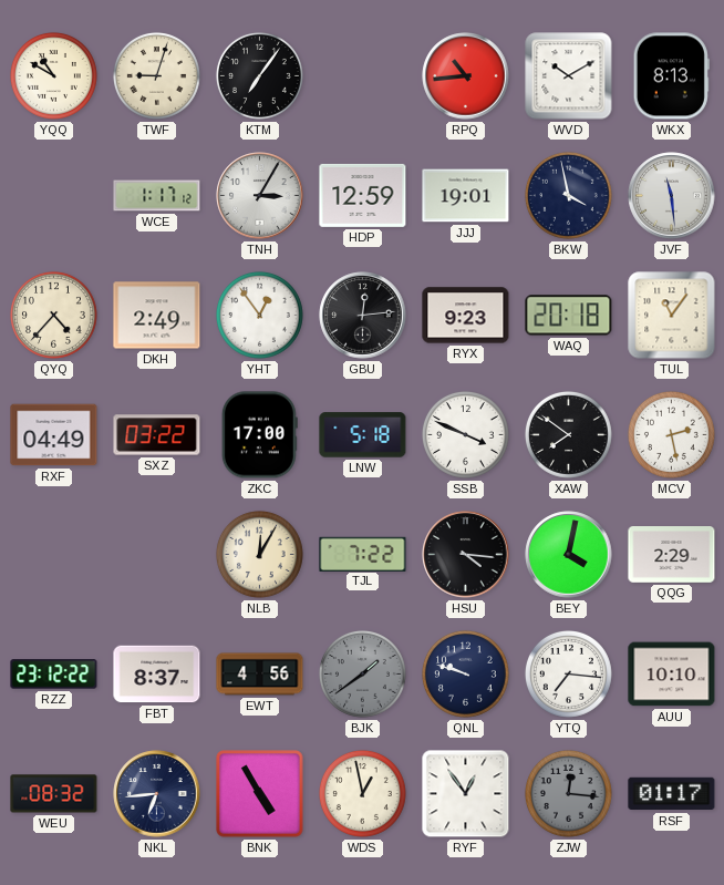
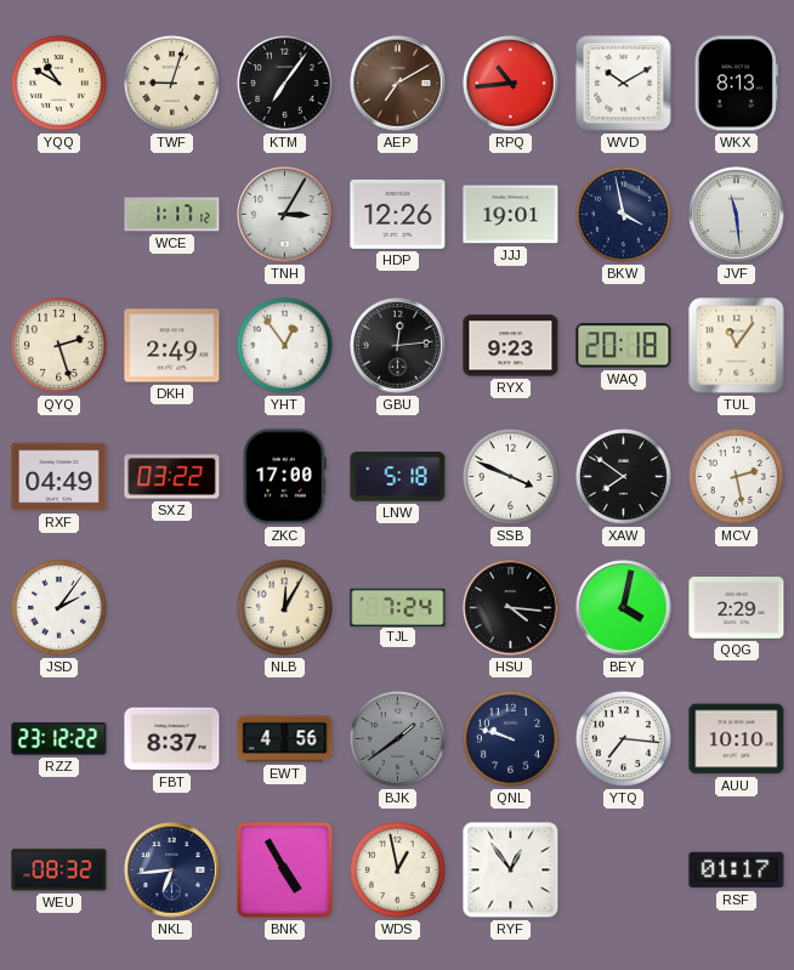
AEP: none -> 7:10
HDP: 12:59 -> 12:26
QYQ: 4:37 -> 2:27
JSD: none -> 2:06
TJL: 7:22 -> 7:24
ZJW: 12:16 -> none
